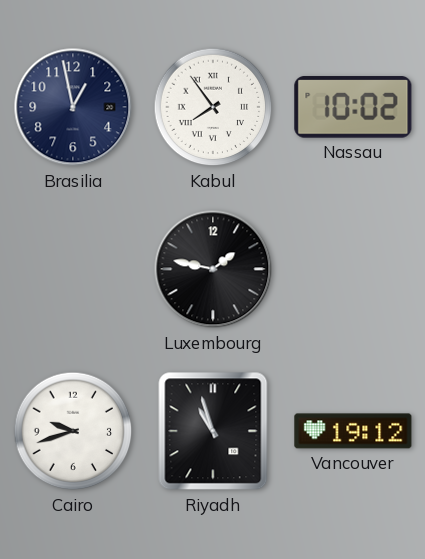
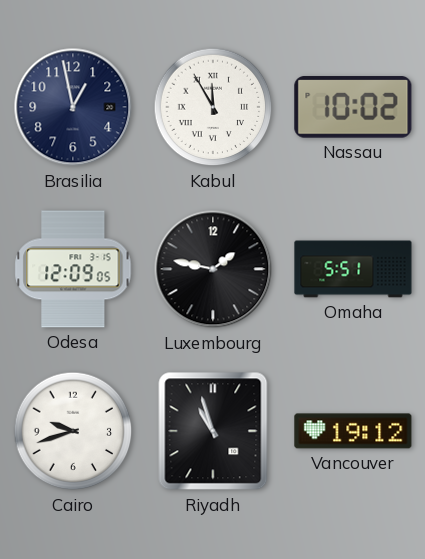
Kabul: 7:54 -> 11:55
Odesa: none -> 12:09
Omaha: none -> 5:51
